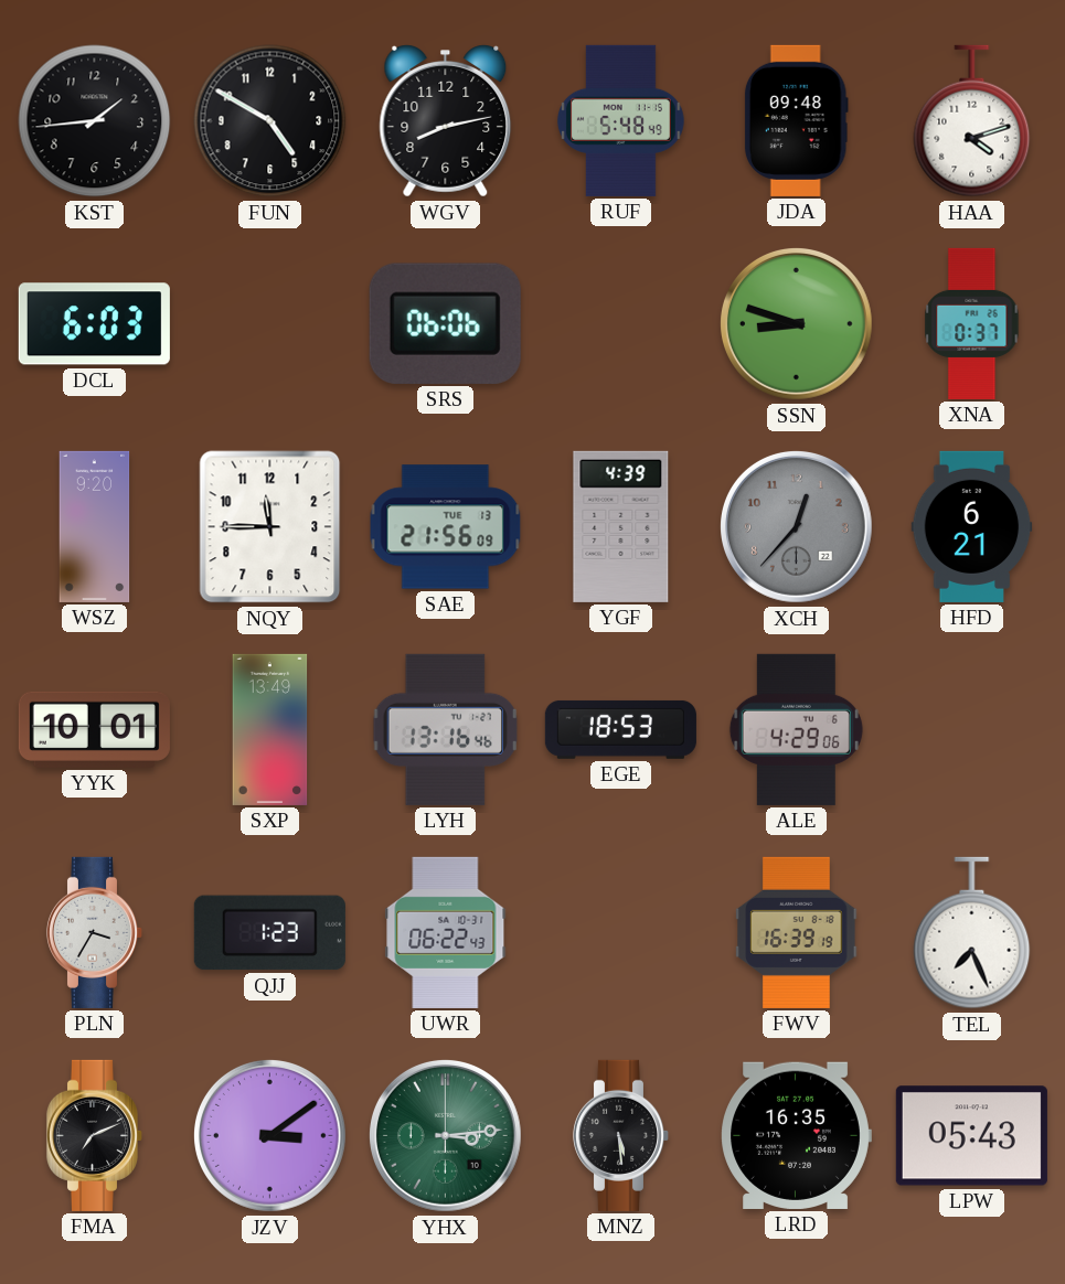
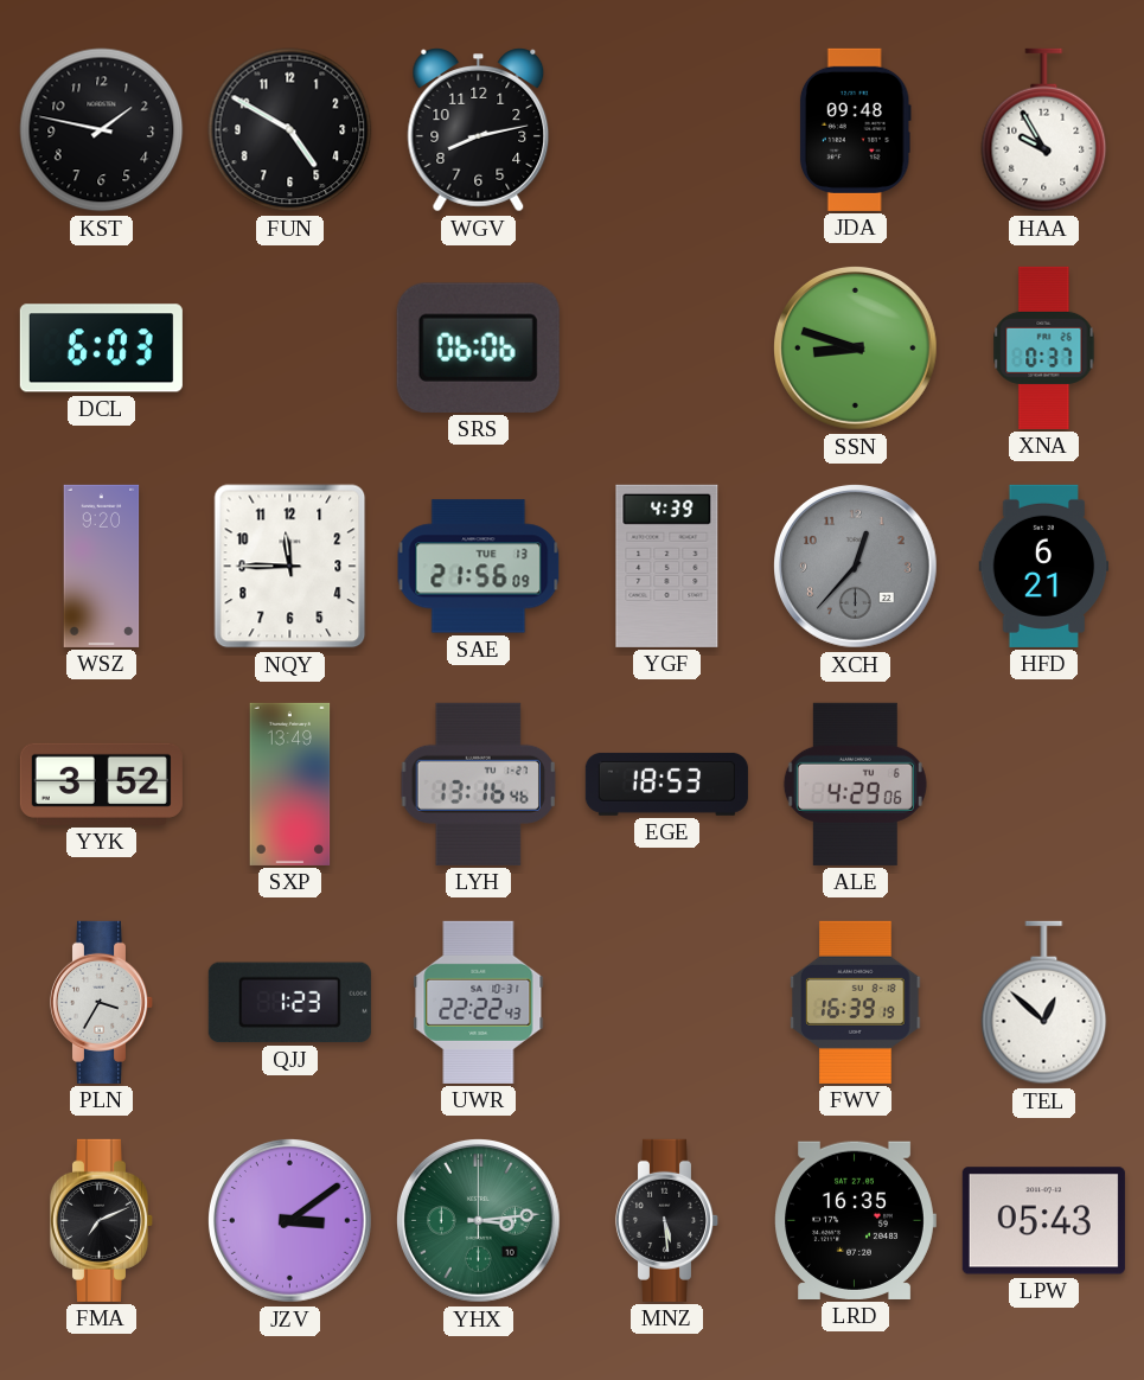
KST: 1:44 -> 1:47
RUF: 5:48 -> none
HAA: 4:12 -> 9:55
YYK: 10:01 -> 3:52
UWR: 06:22 -> 22:22
TEL: 7:26 -> 12:52
